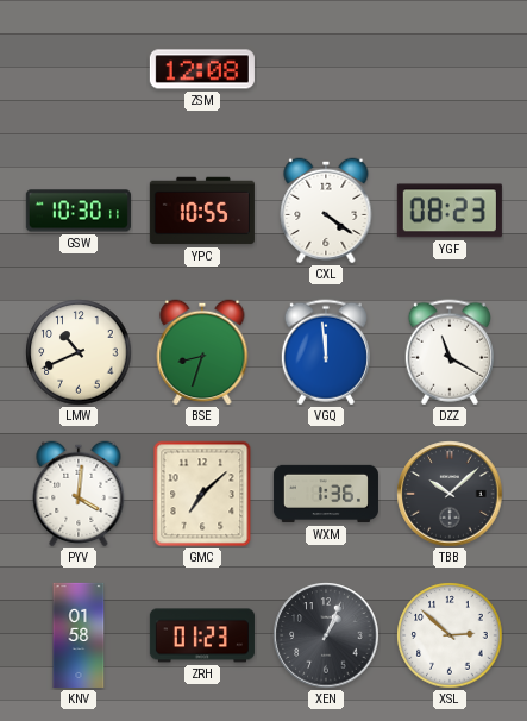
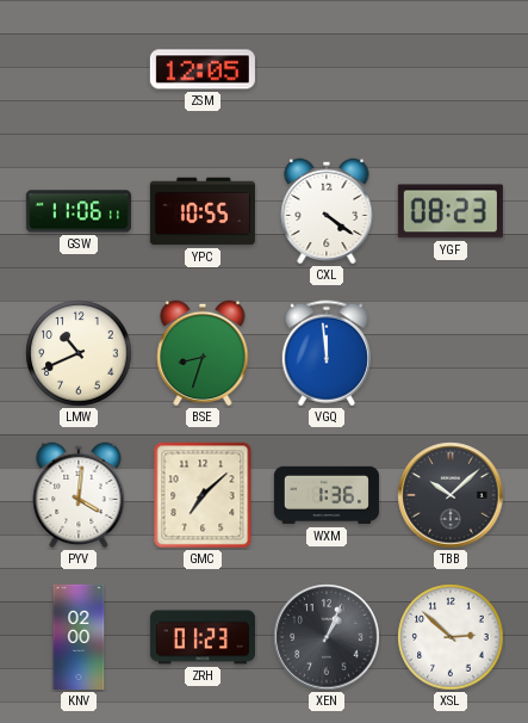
ZSM: 12:08 -> 12:05
GSW: 10:30 -> 11:06
DZZ: 11:20 -> none
KNV: 01:58 -> 02:00
